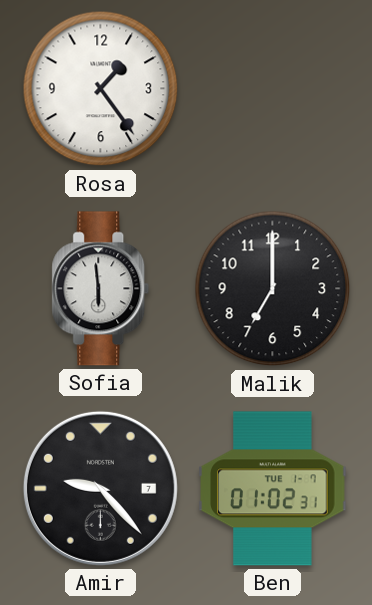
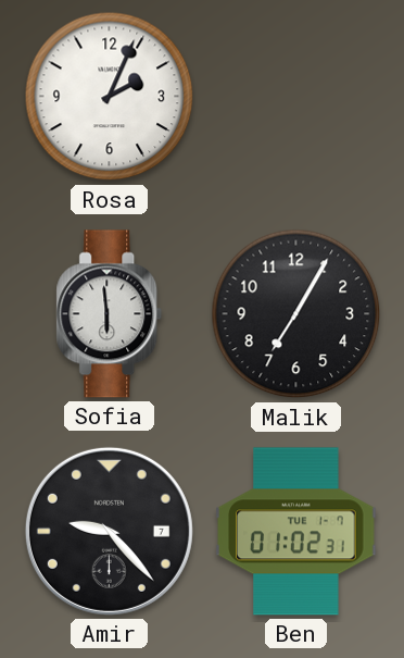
Rosa: 1:24 -> 2:04
Malik: 7:00 -> 7:05
